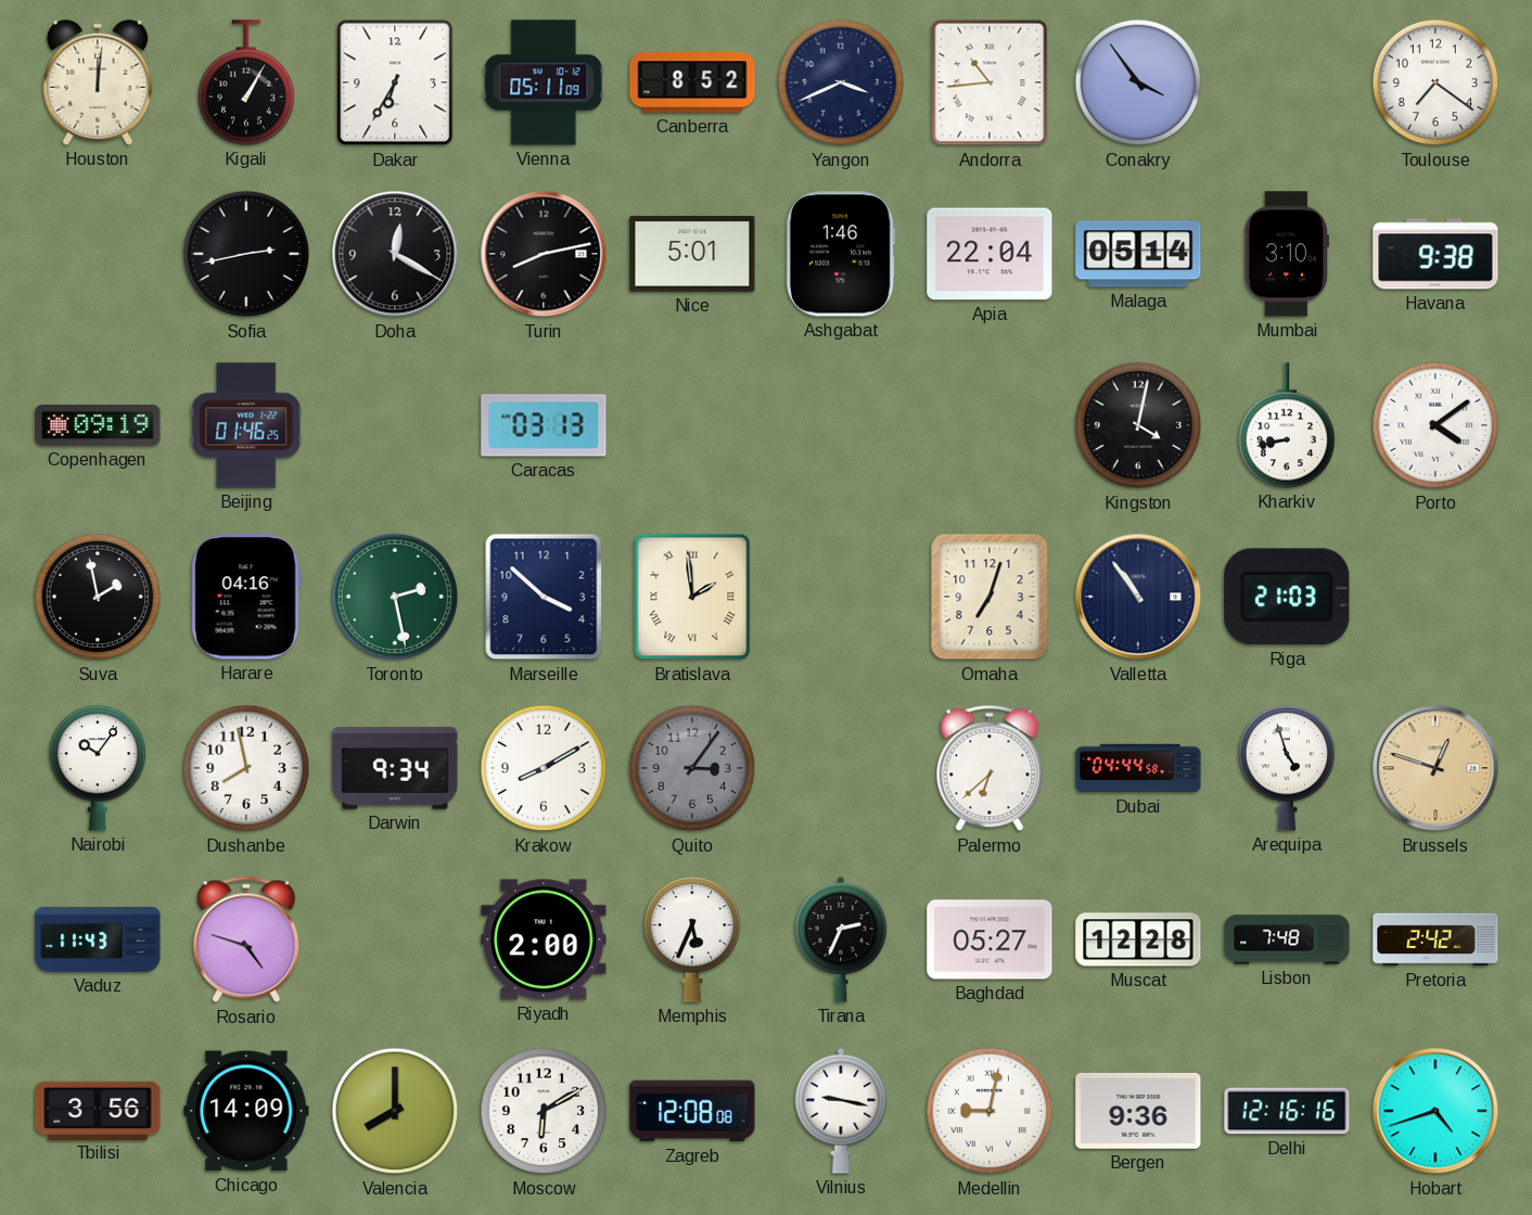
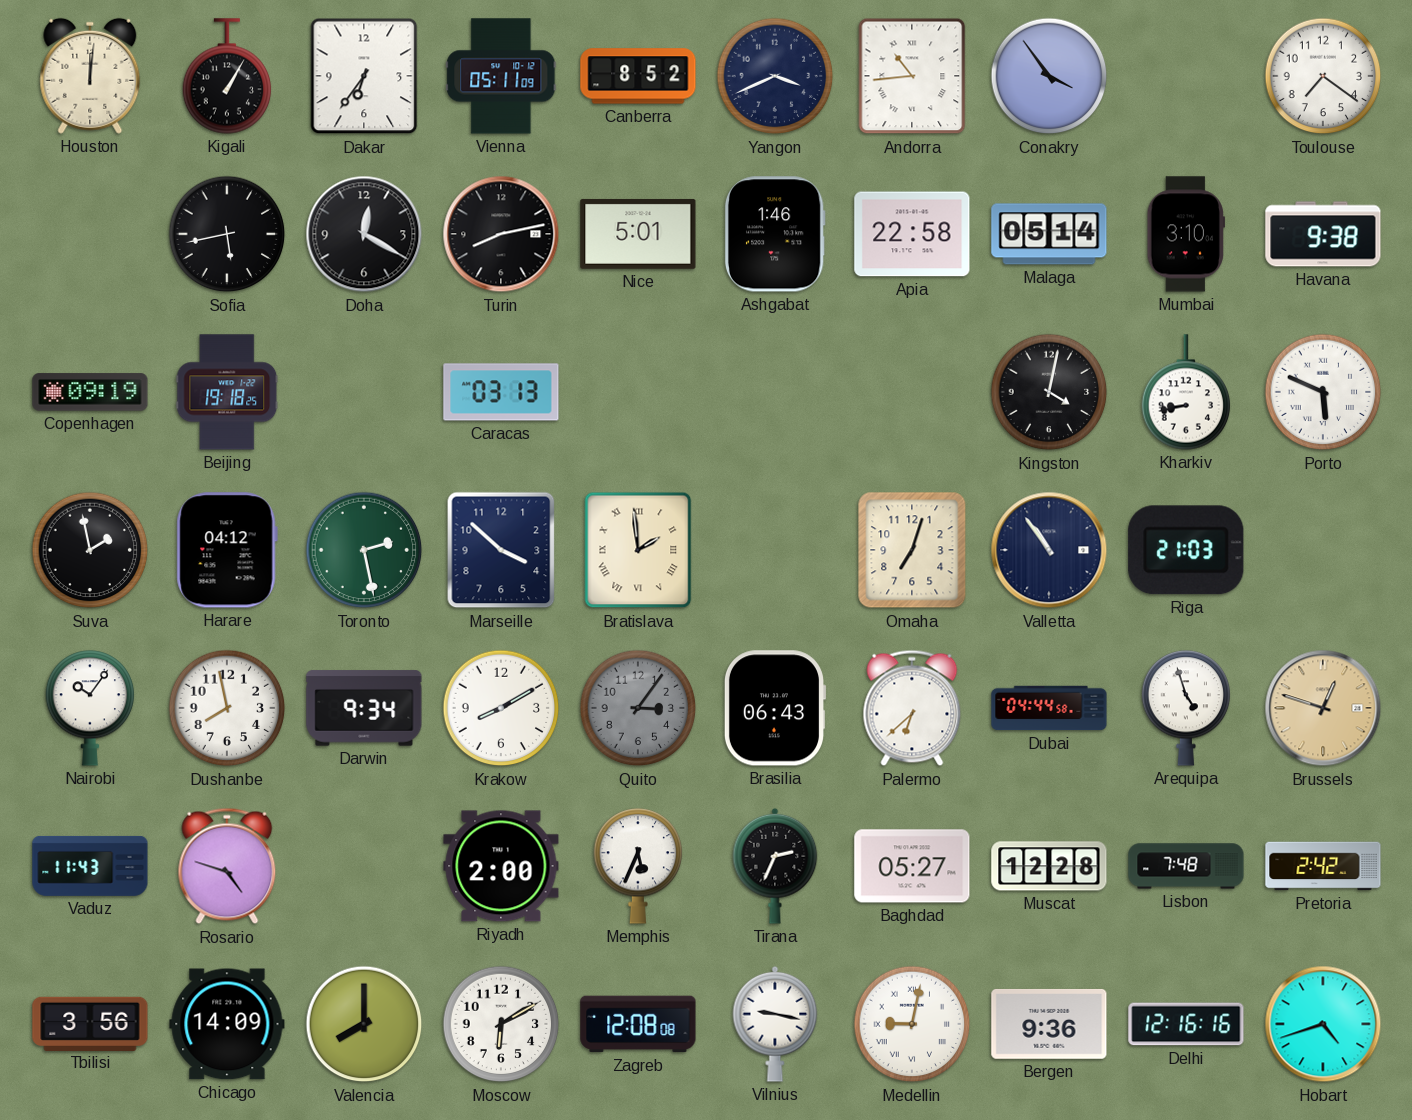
Dakar: 6:35 -> 6:36
Sofia: 2:43 -> 5:43
Apia: 22:04 -> 22:58
Beijing: 01:46 -> 19:18
Porto: 4:09 -> 5:49
Harare: 04:16 -> 04:12
Brasilia: none -> 06:43
